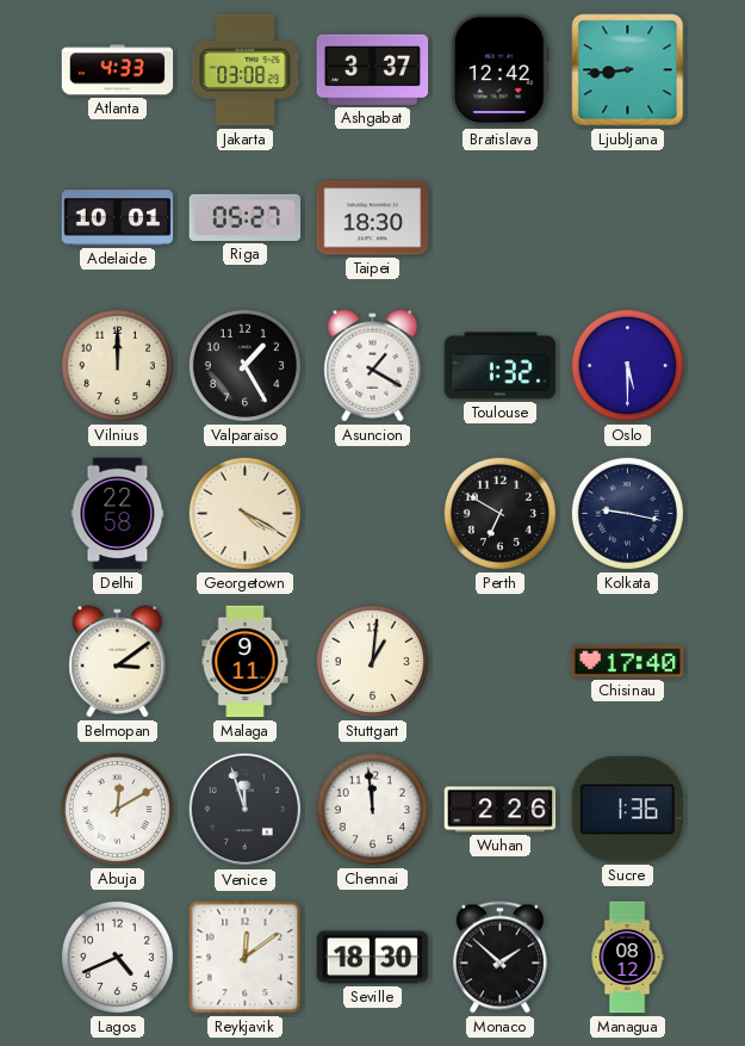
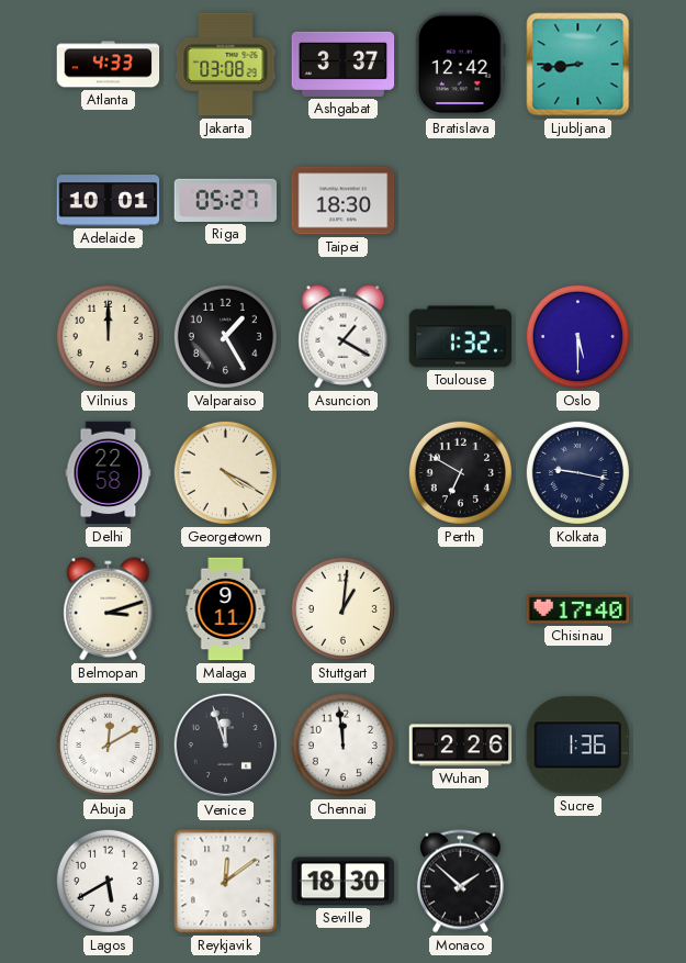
Belmopan: 3:09 -> 3:12
Lagos: 4:41 -> 5:40
Managua: 08:12 -> none
